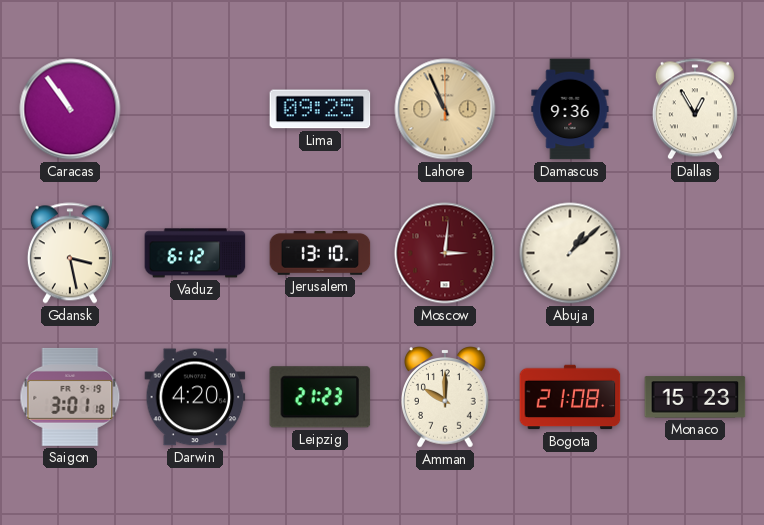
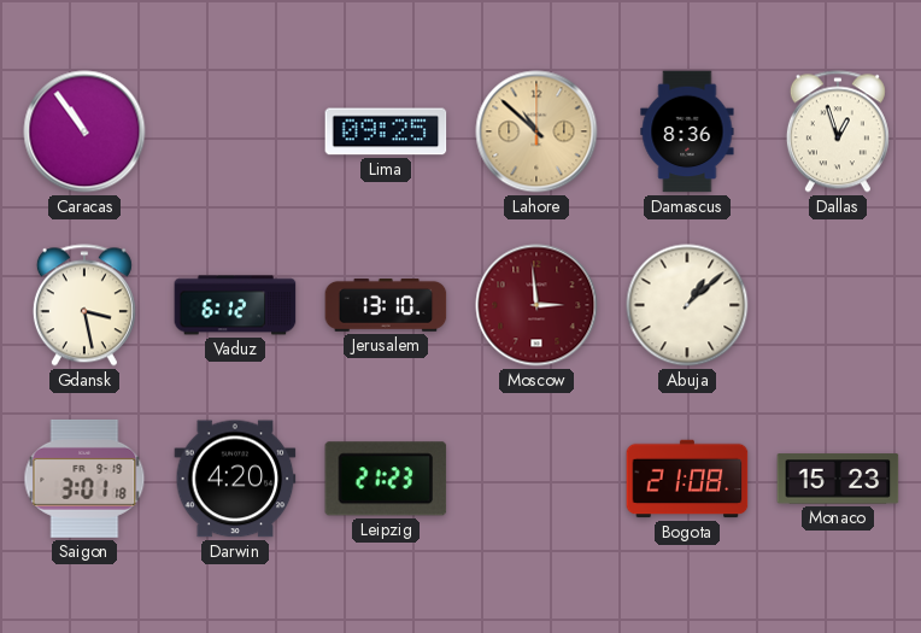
Lahore: 10:56 -> 10:52
Damascus: 9:36 -> 8:36
Dallas: 12:55 -> 12:57
Moscow: 3:01 -> 2:59
Amman: 10:00 -> none
